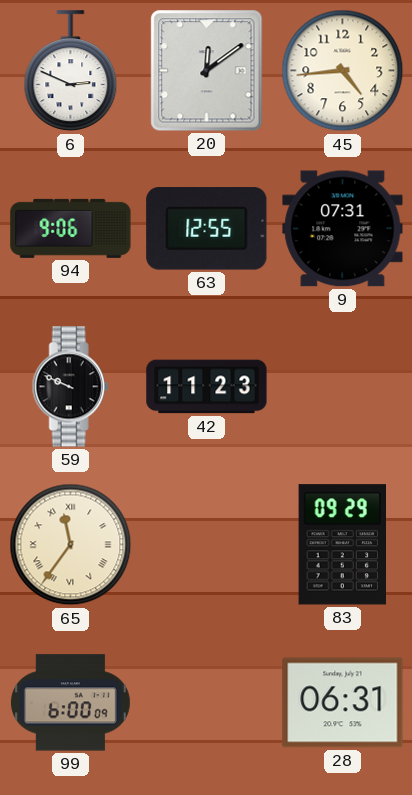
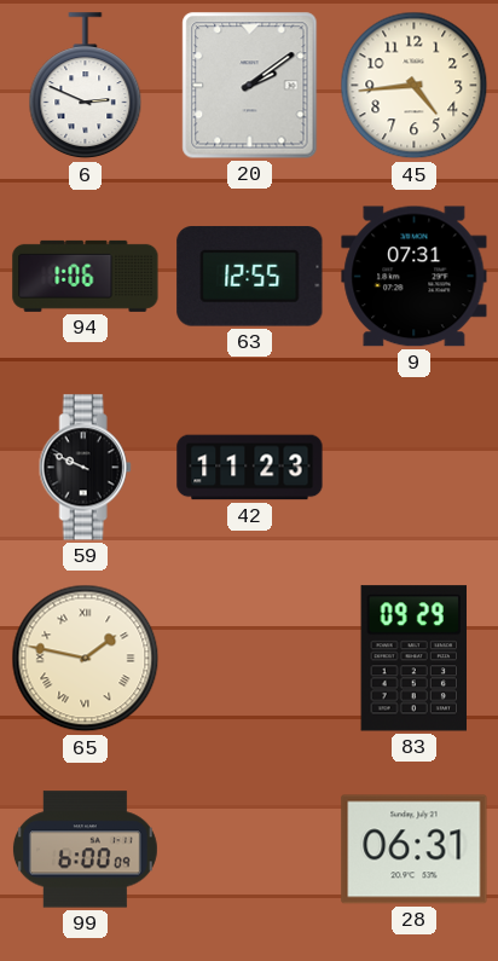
20: 12:09 -> 2:09
94: 9:06 -> 1:06
65: 11:36 -> 1:47
